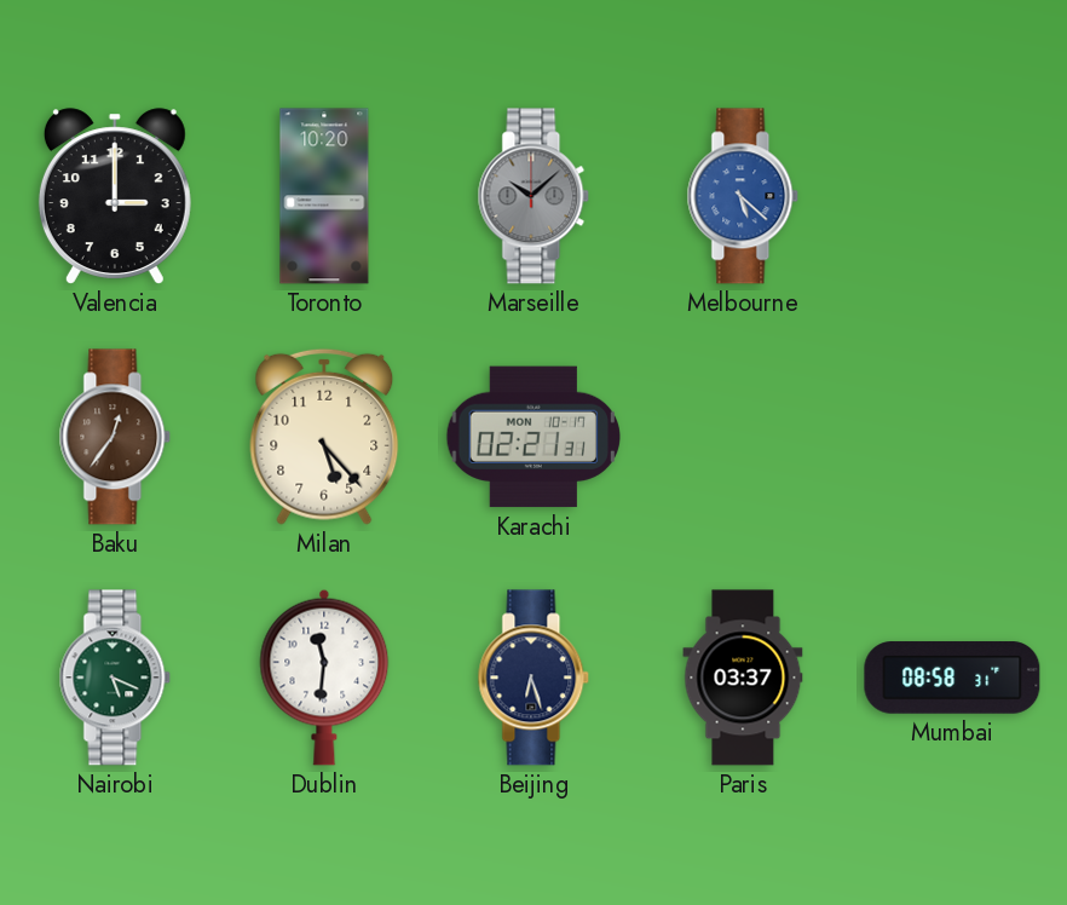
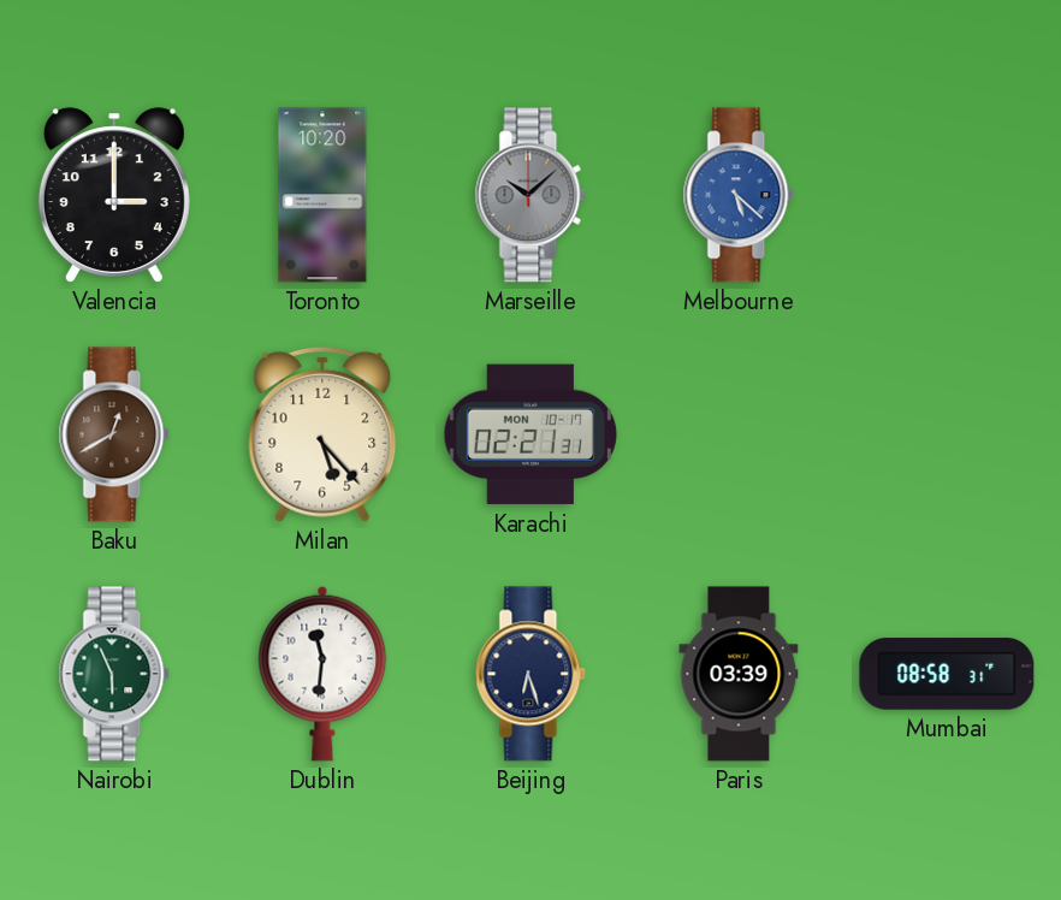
Baku: 12:36 -> 12:40
Nairobi: 5:19 -> 5:56
Paris: 03:37 -> 03:39
